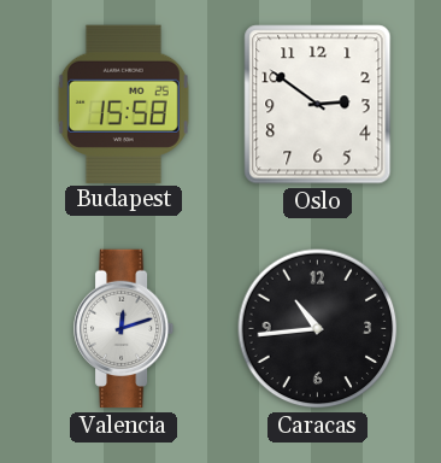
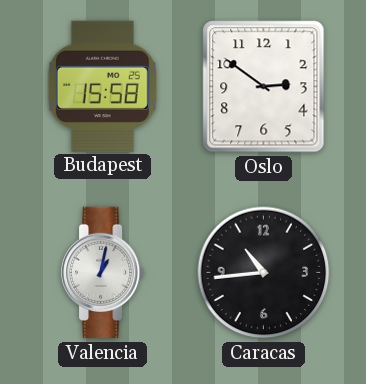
Valencia: 12:12 -> 1:02
